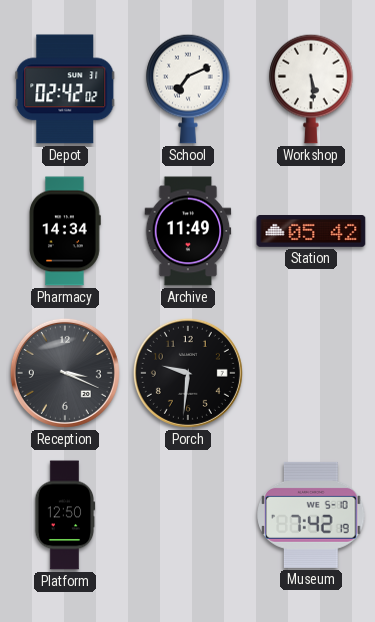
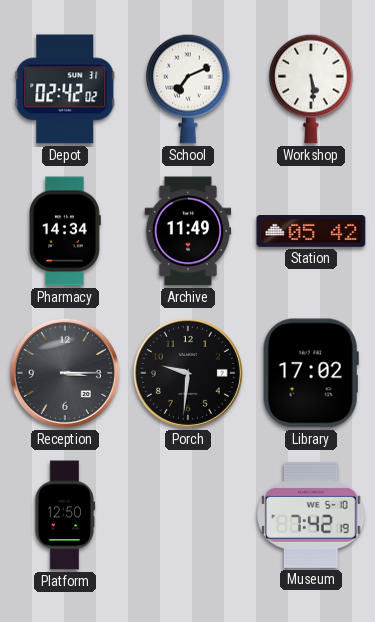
Reception: 3:19 -> 3:15
Library: none -> 17:02
